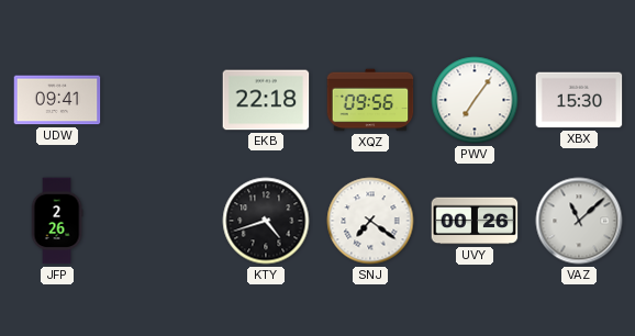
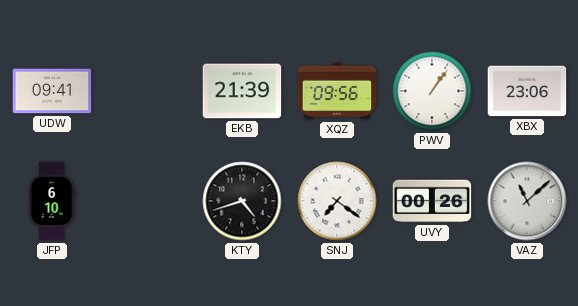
EKB: 22:18 -> 21:39
PWV: 7:06 -> 1:06
XBX: 15:30 -> 23:06
JFP: 2:26 -> 6:10
